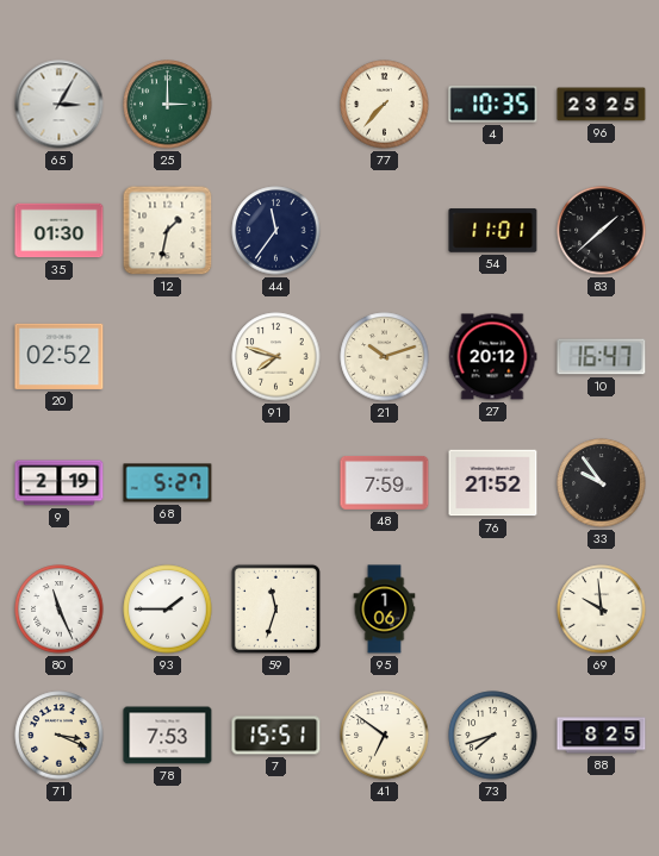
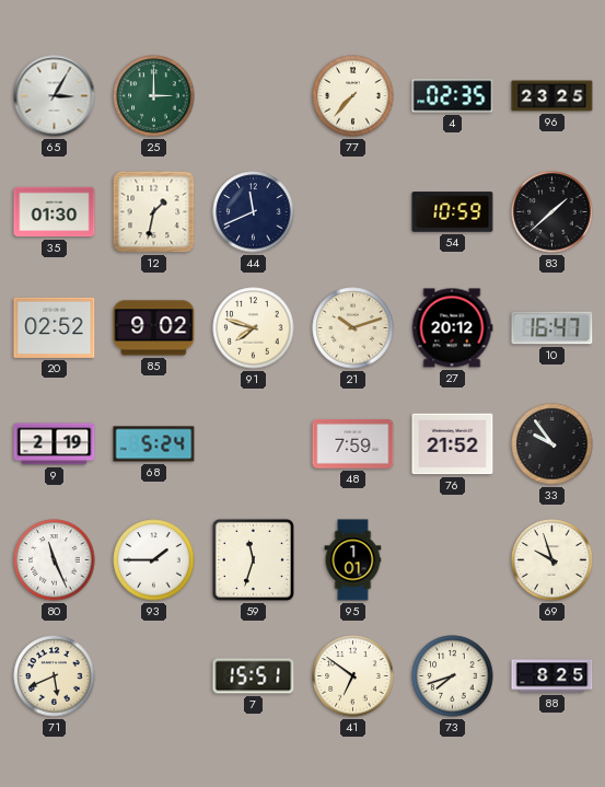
4: 10:35 -> 02:35
44: 11:36 -> 11:41
54: 11:01 -> 10:59
85: none -> 9:02
68: 5:27 -> 5:24
95: 1:06 -> 1:01
69: 9:59 -> 9:57
71: 3:19 -> 5:41
78: 7:53 -> none
